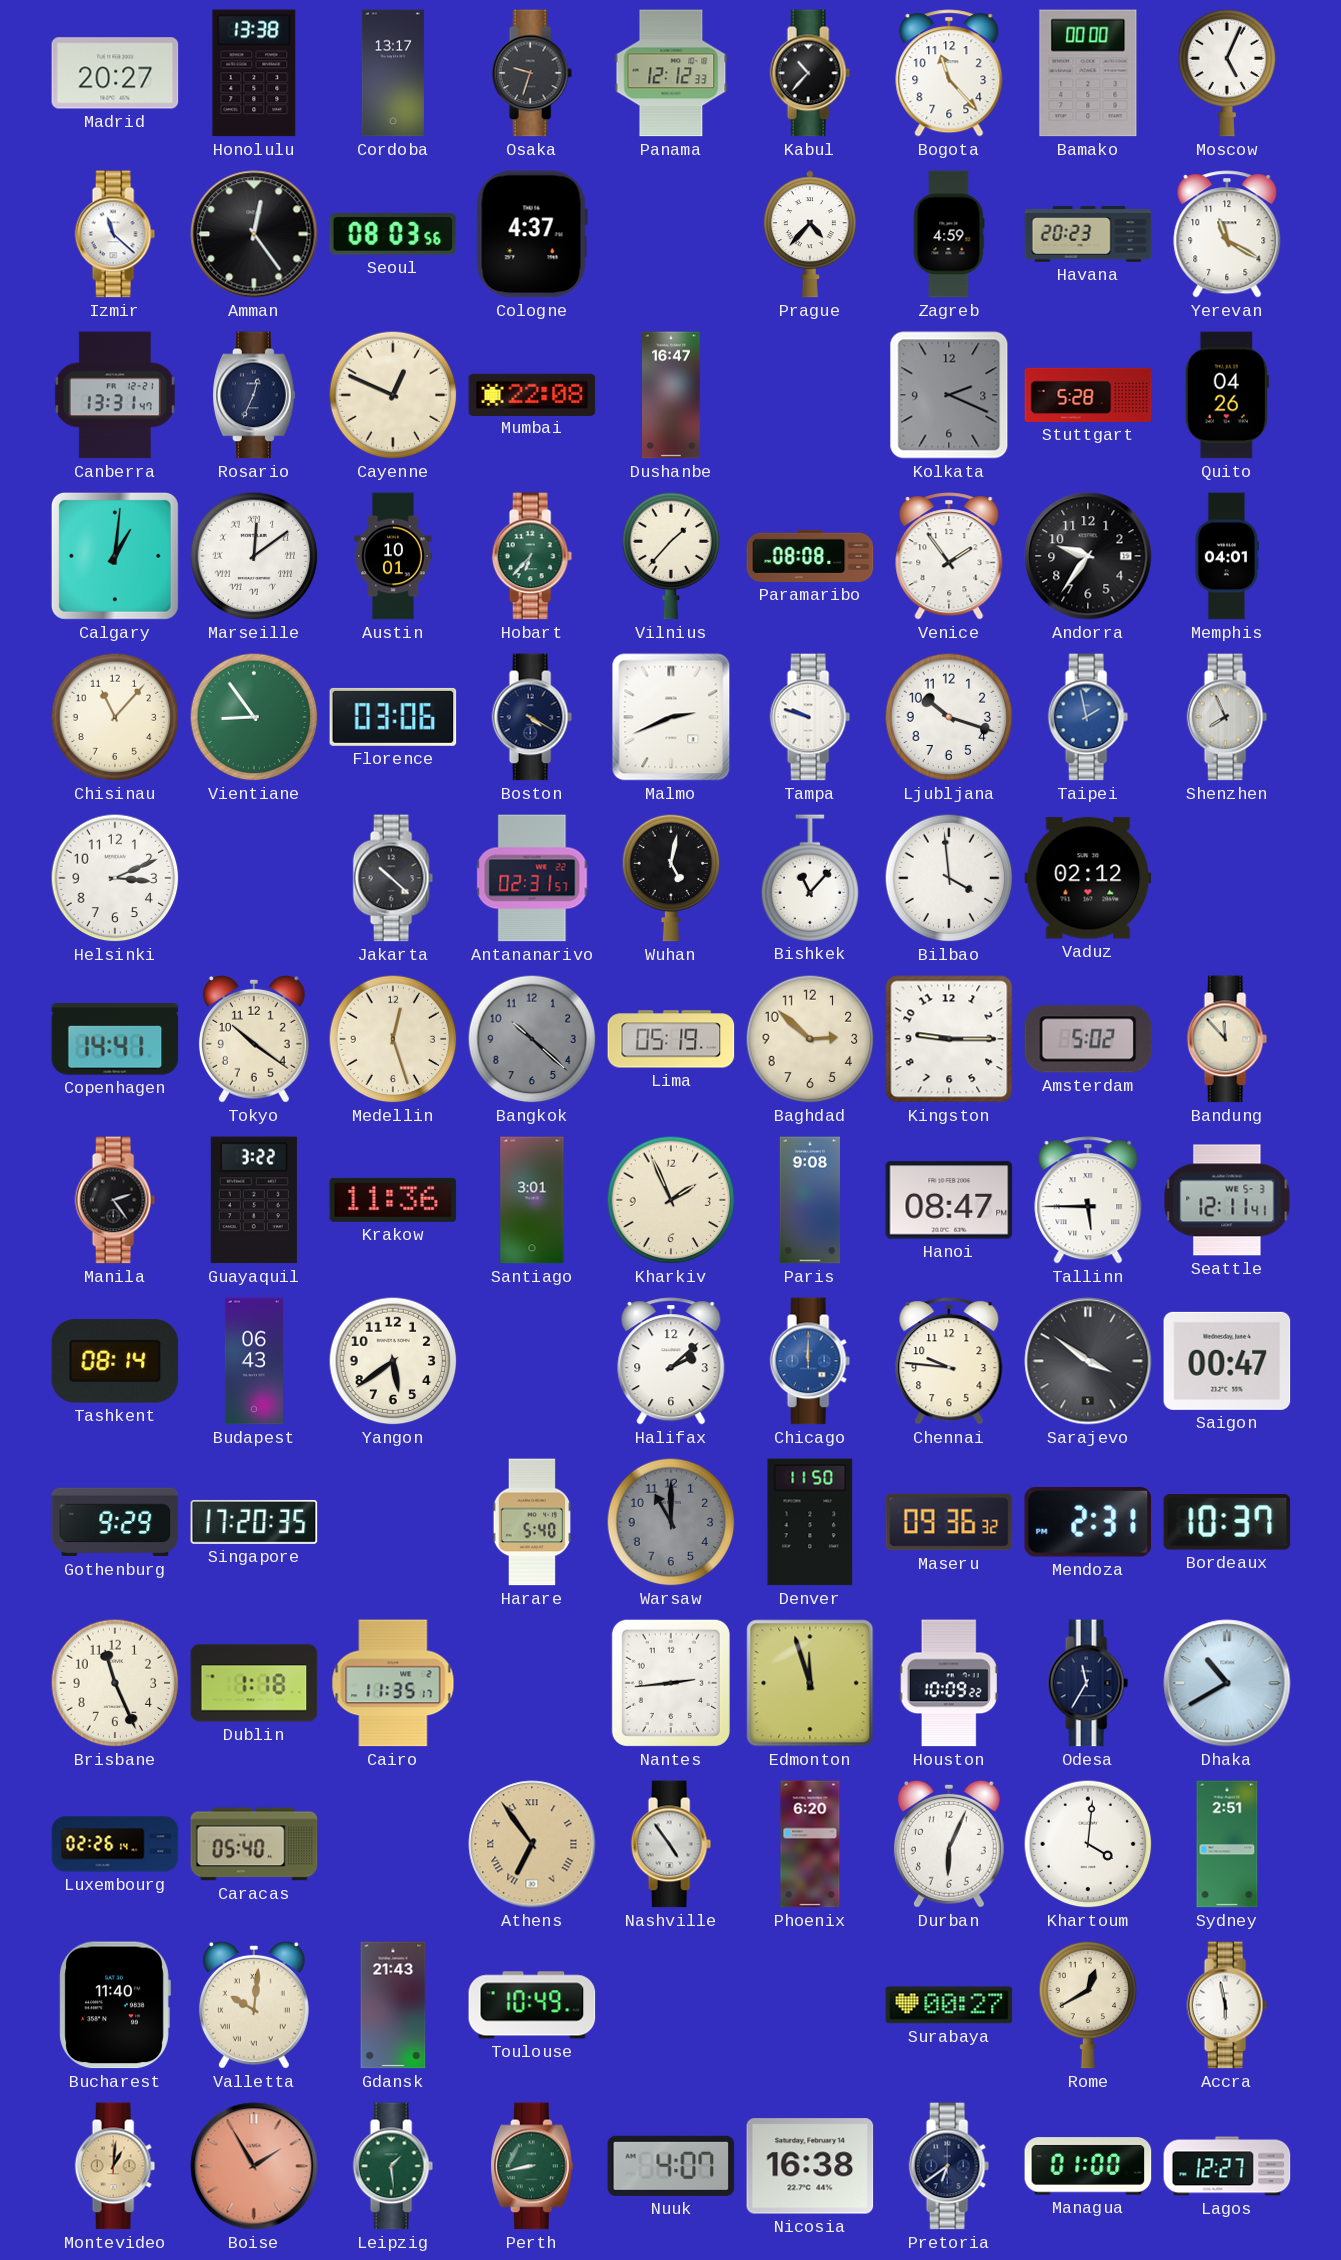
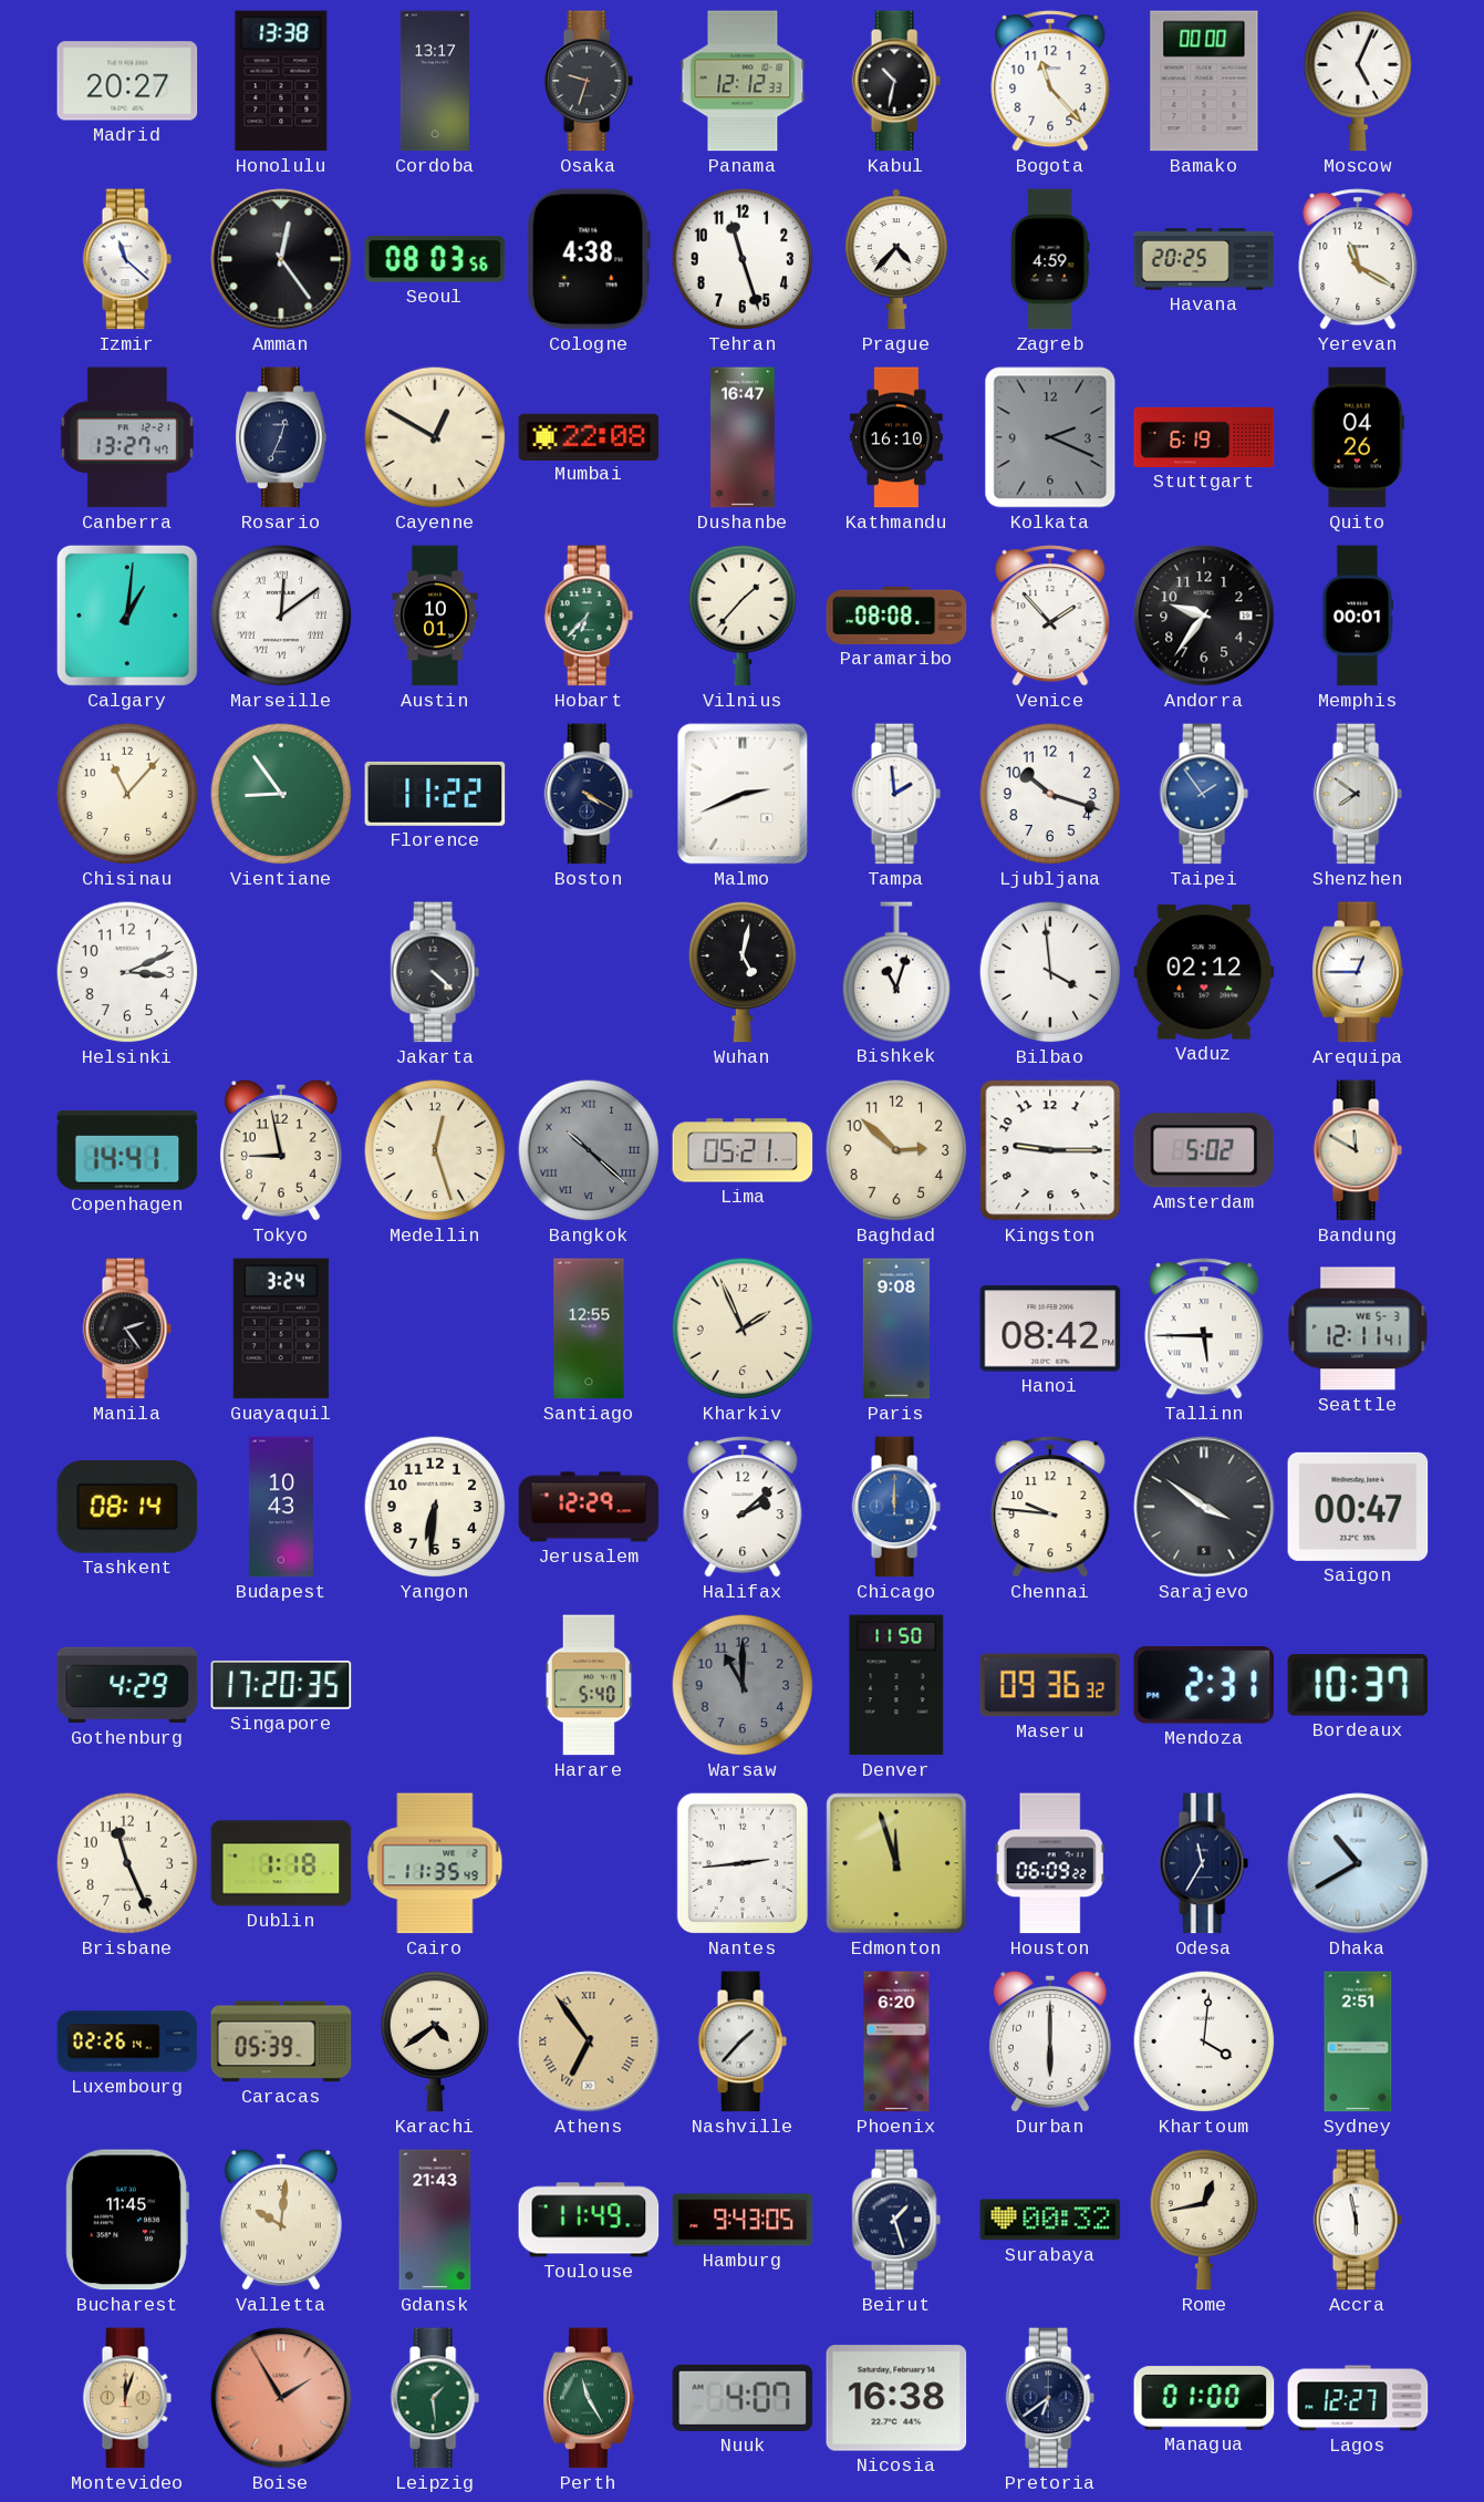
Kabul: 10:37 -> 10:32
Cologne: 4:37 -> 4:38
Tehran: none -> 11:27
Havana: 20:23 -> 20:25
Canberra: 13:31 -> 13:27
Cayenne: 12:49 -> 12:50
Kathmandu: none -> 16:10
Stuttgart: 5:28 -> 6:19
Venice: 1:54 -> 1:53
Memphis: 04:01 -> 00:01
Florence: 03:06 -> 11:22
Tampa: 9:48 -> 1:59
Taipei: 1:58 -> 1:54
Shenzhen: 7:56 -> 7:51
Jakarta: 10:22 -> 4:22
Antananarivo: 02:31 -> none
Bishkek: 11:07 -> 11:03
Arequipa: none -> 12:45
Tokyo: 10:21 -> 8:58
Bangkok numerals: Arabic -> Roman
Lima: 05:19 -> 05:21
Bandung: 11:53 -> 11:50
Guayaquil: 3:22 -> 3:24
Krakow: 11:36 -> none
Santiago: 3:01 -> 12:55
Hanoi: 08:47 -> 08:42
Budapest: 06:43 -> 10:43
Yangon: 5:39 -> 6:31
Jerusalem: none -> 12:29
Gothenburg: 9:29 -> 4:29
Cairo: 11:35:17 -> 11:35:49
Houston: 10:09 -> 06:09
Caracas: 05:40 -> 05:39
Karachi: none -> 4:39
Nashville: 4:54 -> 1:37
Durban: 6:04 -> 6:00
Bucharest: 11:40 -> 11:45
Toulouse: 10:49 -> 11:49
Hamburg: none -> 9:43
Beirut: none -> 1:27
Surabaya: 00:27 -> 00:32
Rome: 12:40 -> 12:43
Montevideo: 1:01 -> 12:03
Perth: 8:43 -> 11:25
